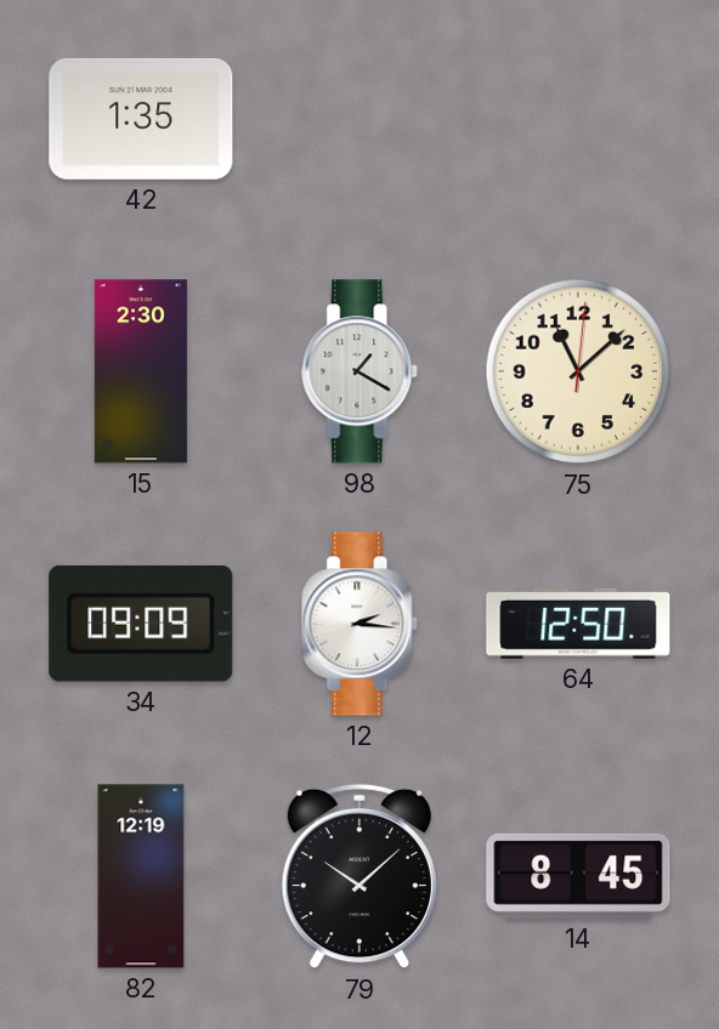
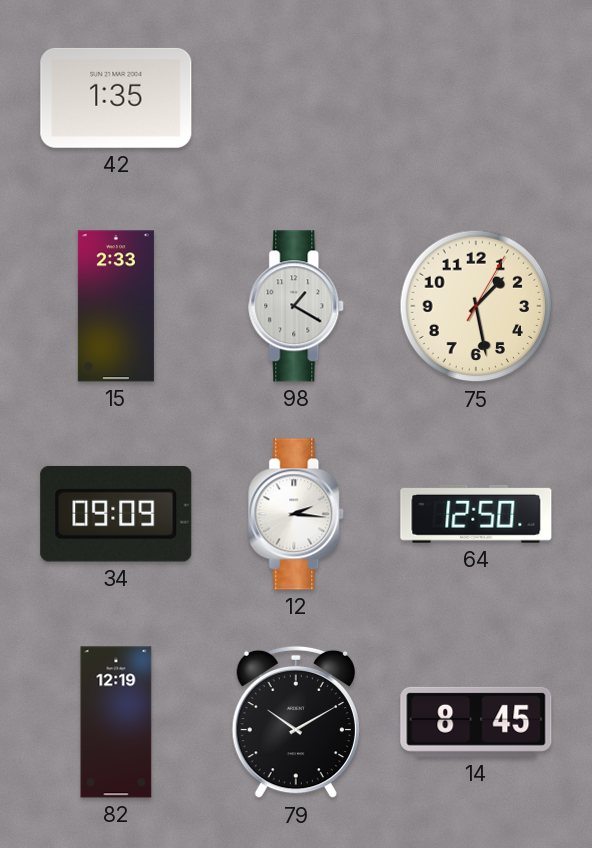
15: 2:30 -> 2:33
75: 11:08 -> 1:28
79: 10:08 -> 10:10
